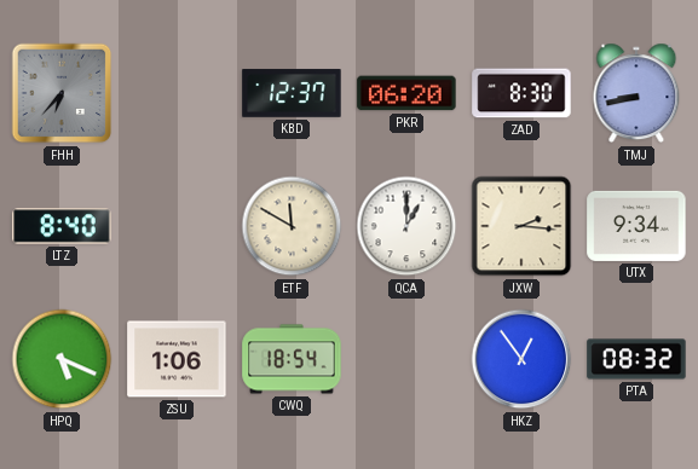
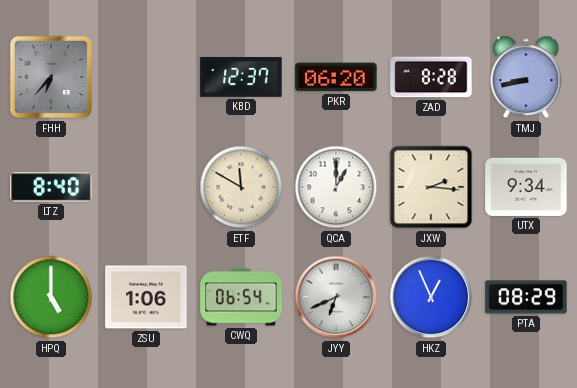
ZAD: 8:30 -> 8:28
HPQ: 5:19 -> 5:00
CWQ: 18:54 -> 06:54
JYY: none -> 6:41
HKZ: 12:54 -> 12:56
PTA: 08:32 -> 08:29
